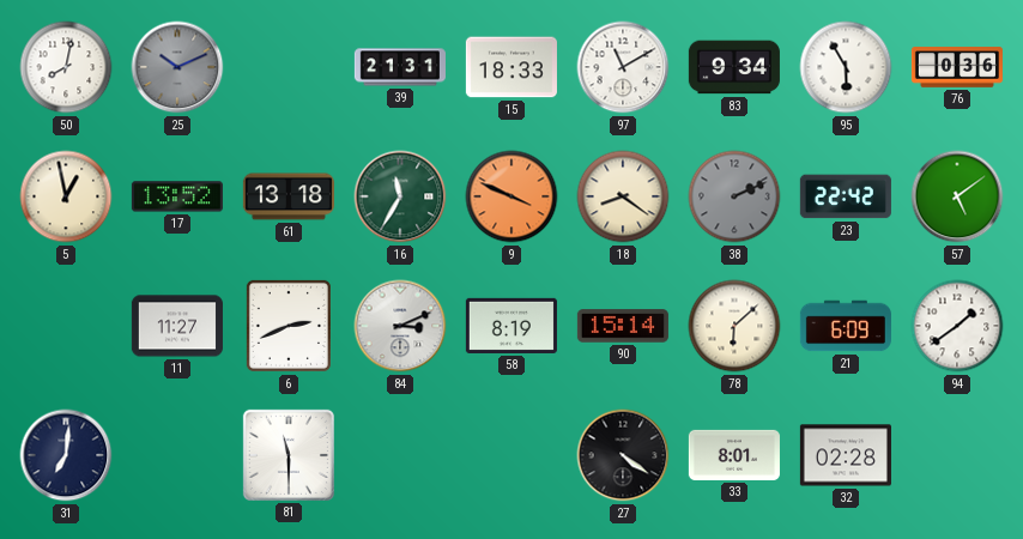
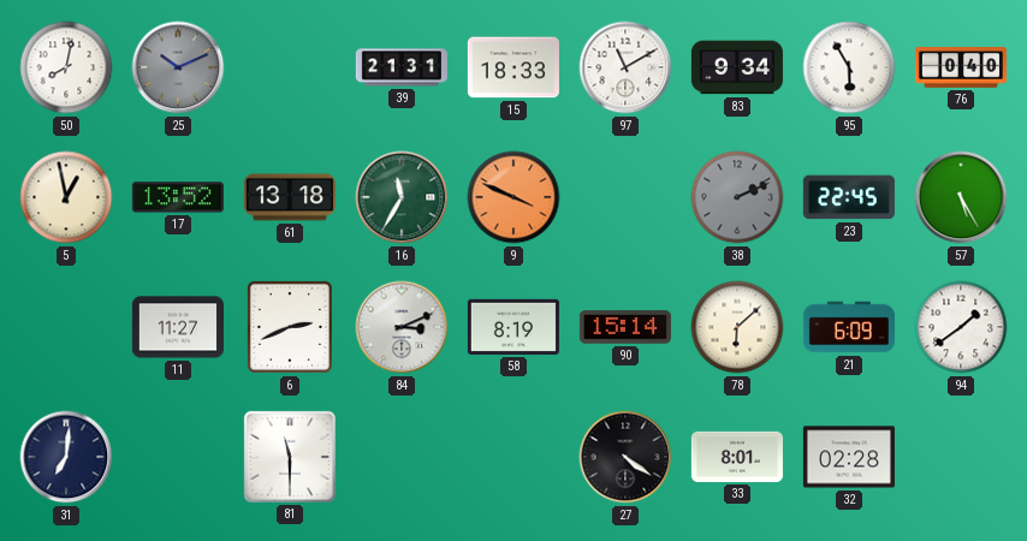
76: 0:36 -> 0:40
18: 8:21 -> none
23: 22:42 -> 22:45
57: 5:09 -> 5:25
